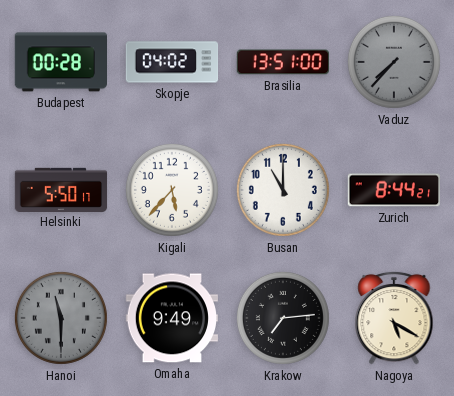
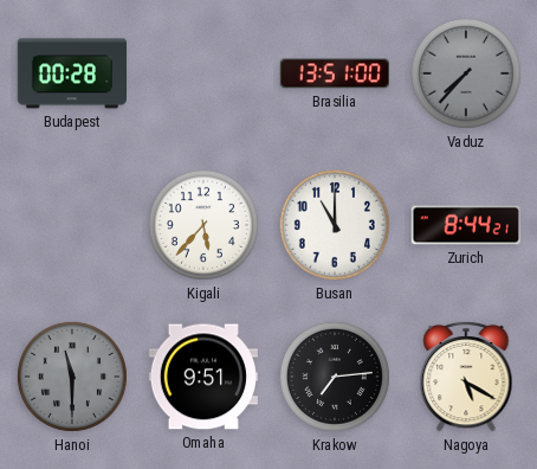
Skopje: 04:02 -> none
Helsinki: 5:50 -> none
Omaha: 9:49 -> 9:51
